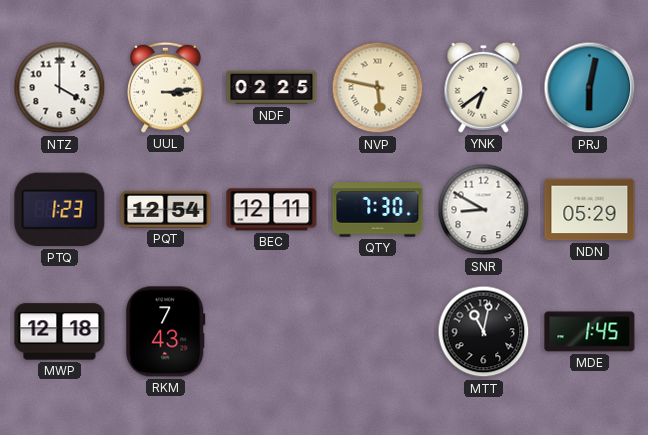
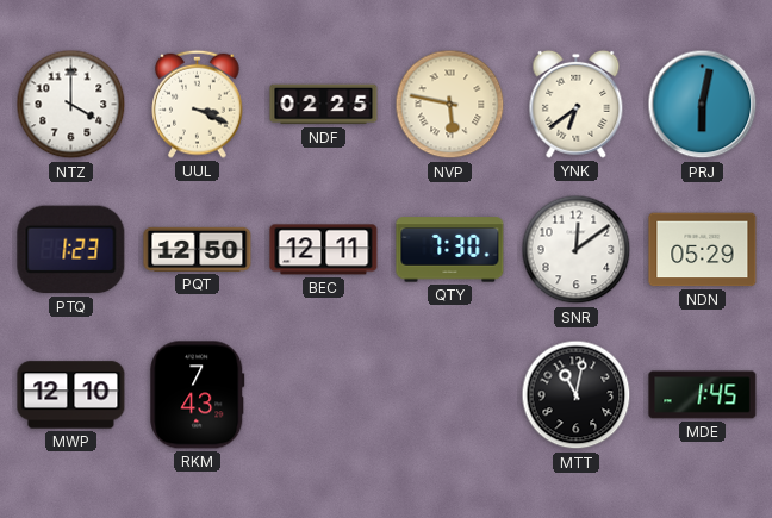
UUL: 3:14 -> 3:19
PQT: 12:54 -> 12:50
SNR: 8:50 -> 12:09
MWP: 12:18 -> 12:10
